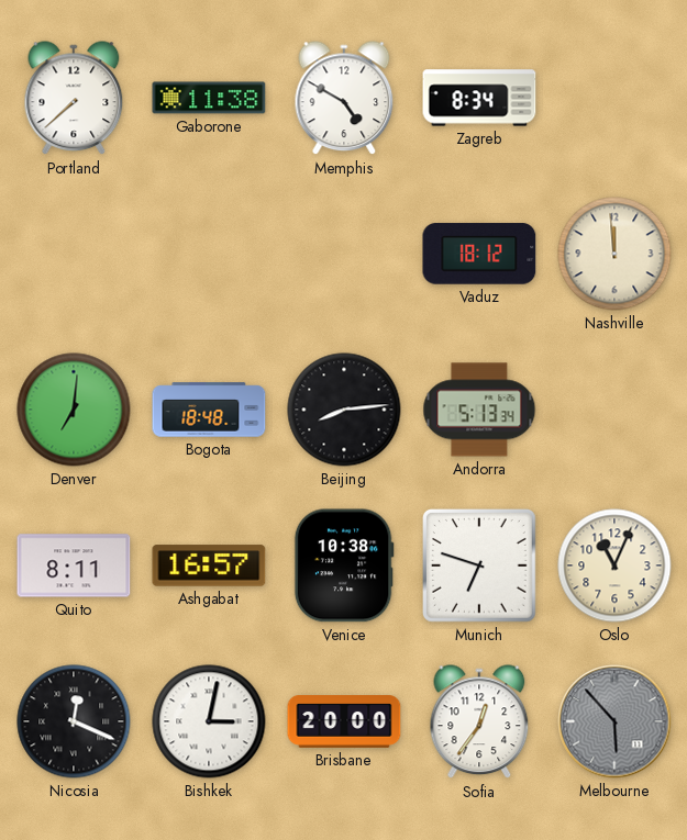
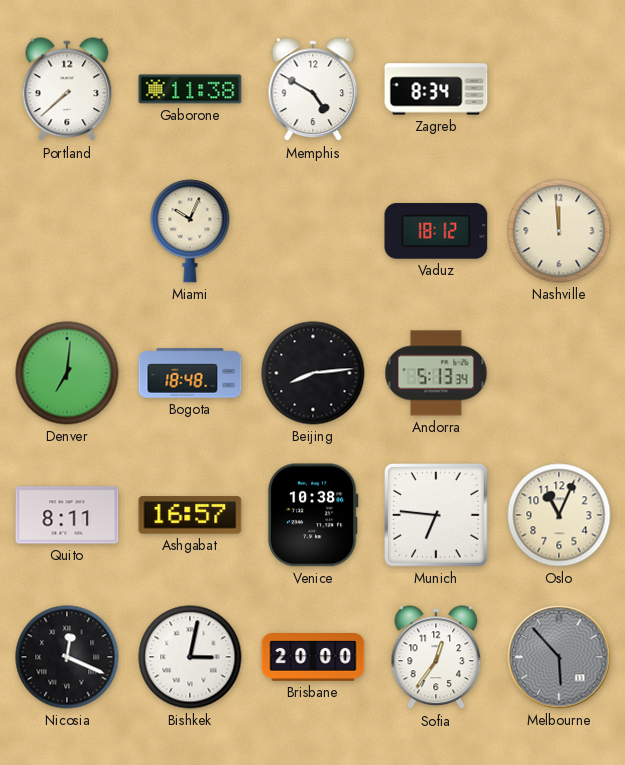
Miami: none -> 10:04
Munich: 6:48 -> 6:46
